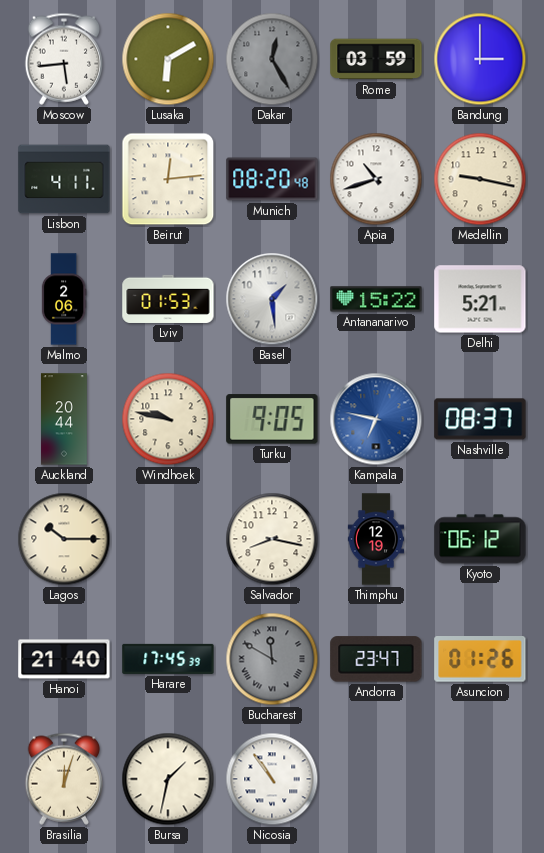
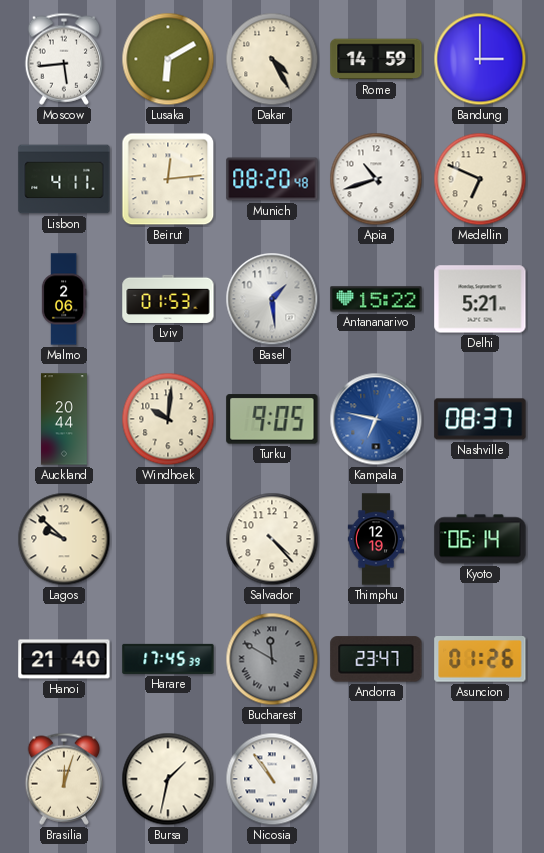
Dakar: 12:25 -> 4:25
Dakar dial: grey -> cream
Rome: 03:59 -> 14:59
Medellin: 9:17 -> 6:49
Windhoek: 9:47 -> 10:01
Lagos: 10:15 -> 9:52
Salvador: 8:17 -> 4:23
Kyoto: 06:12 -> 06:14
